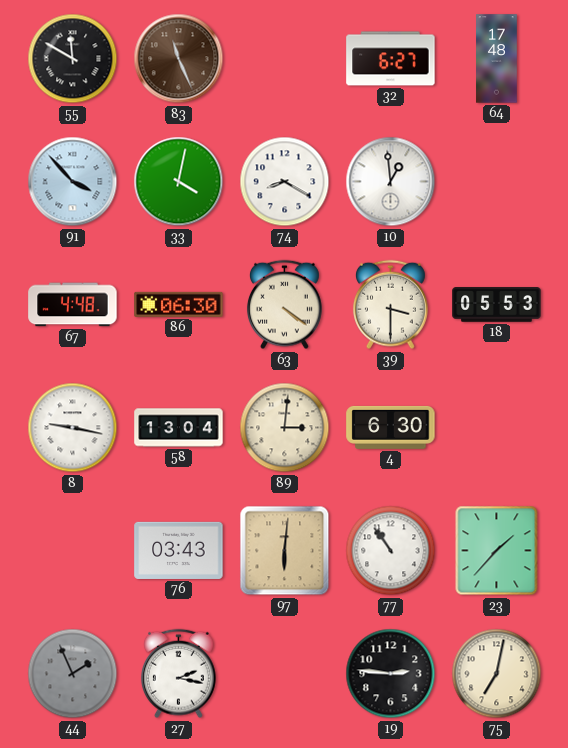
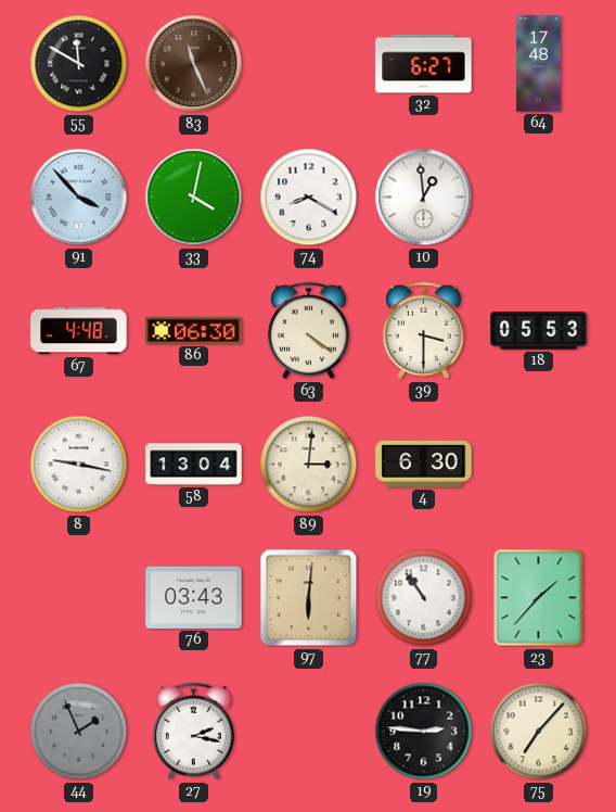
75: 7:02 -> 7:07
